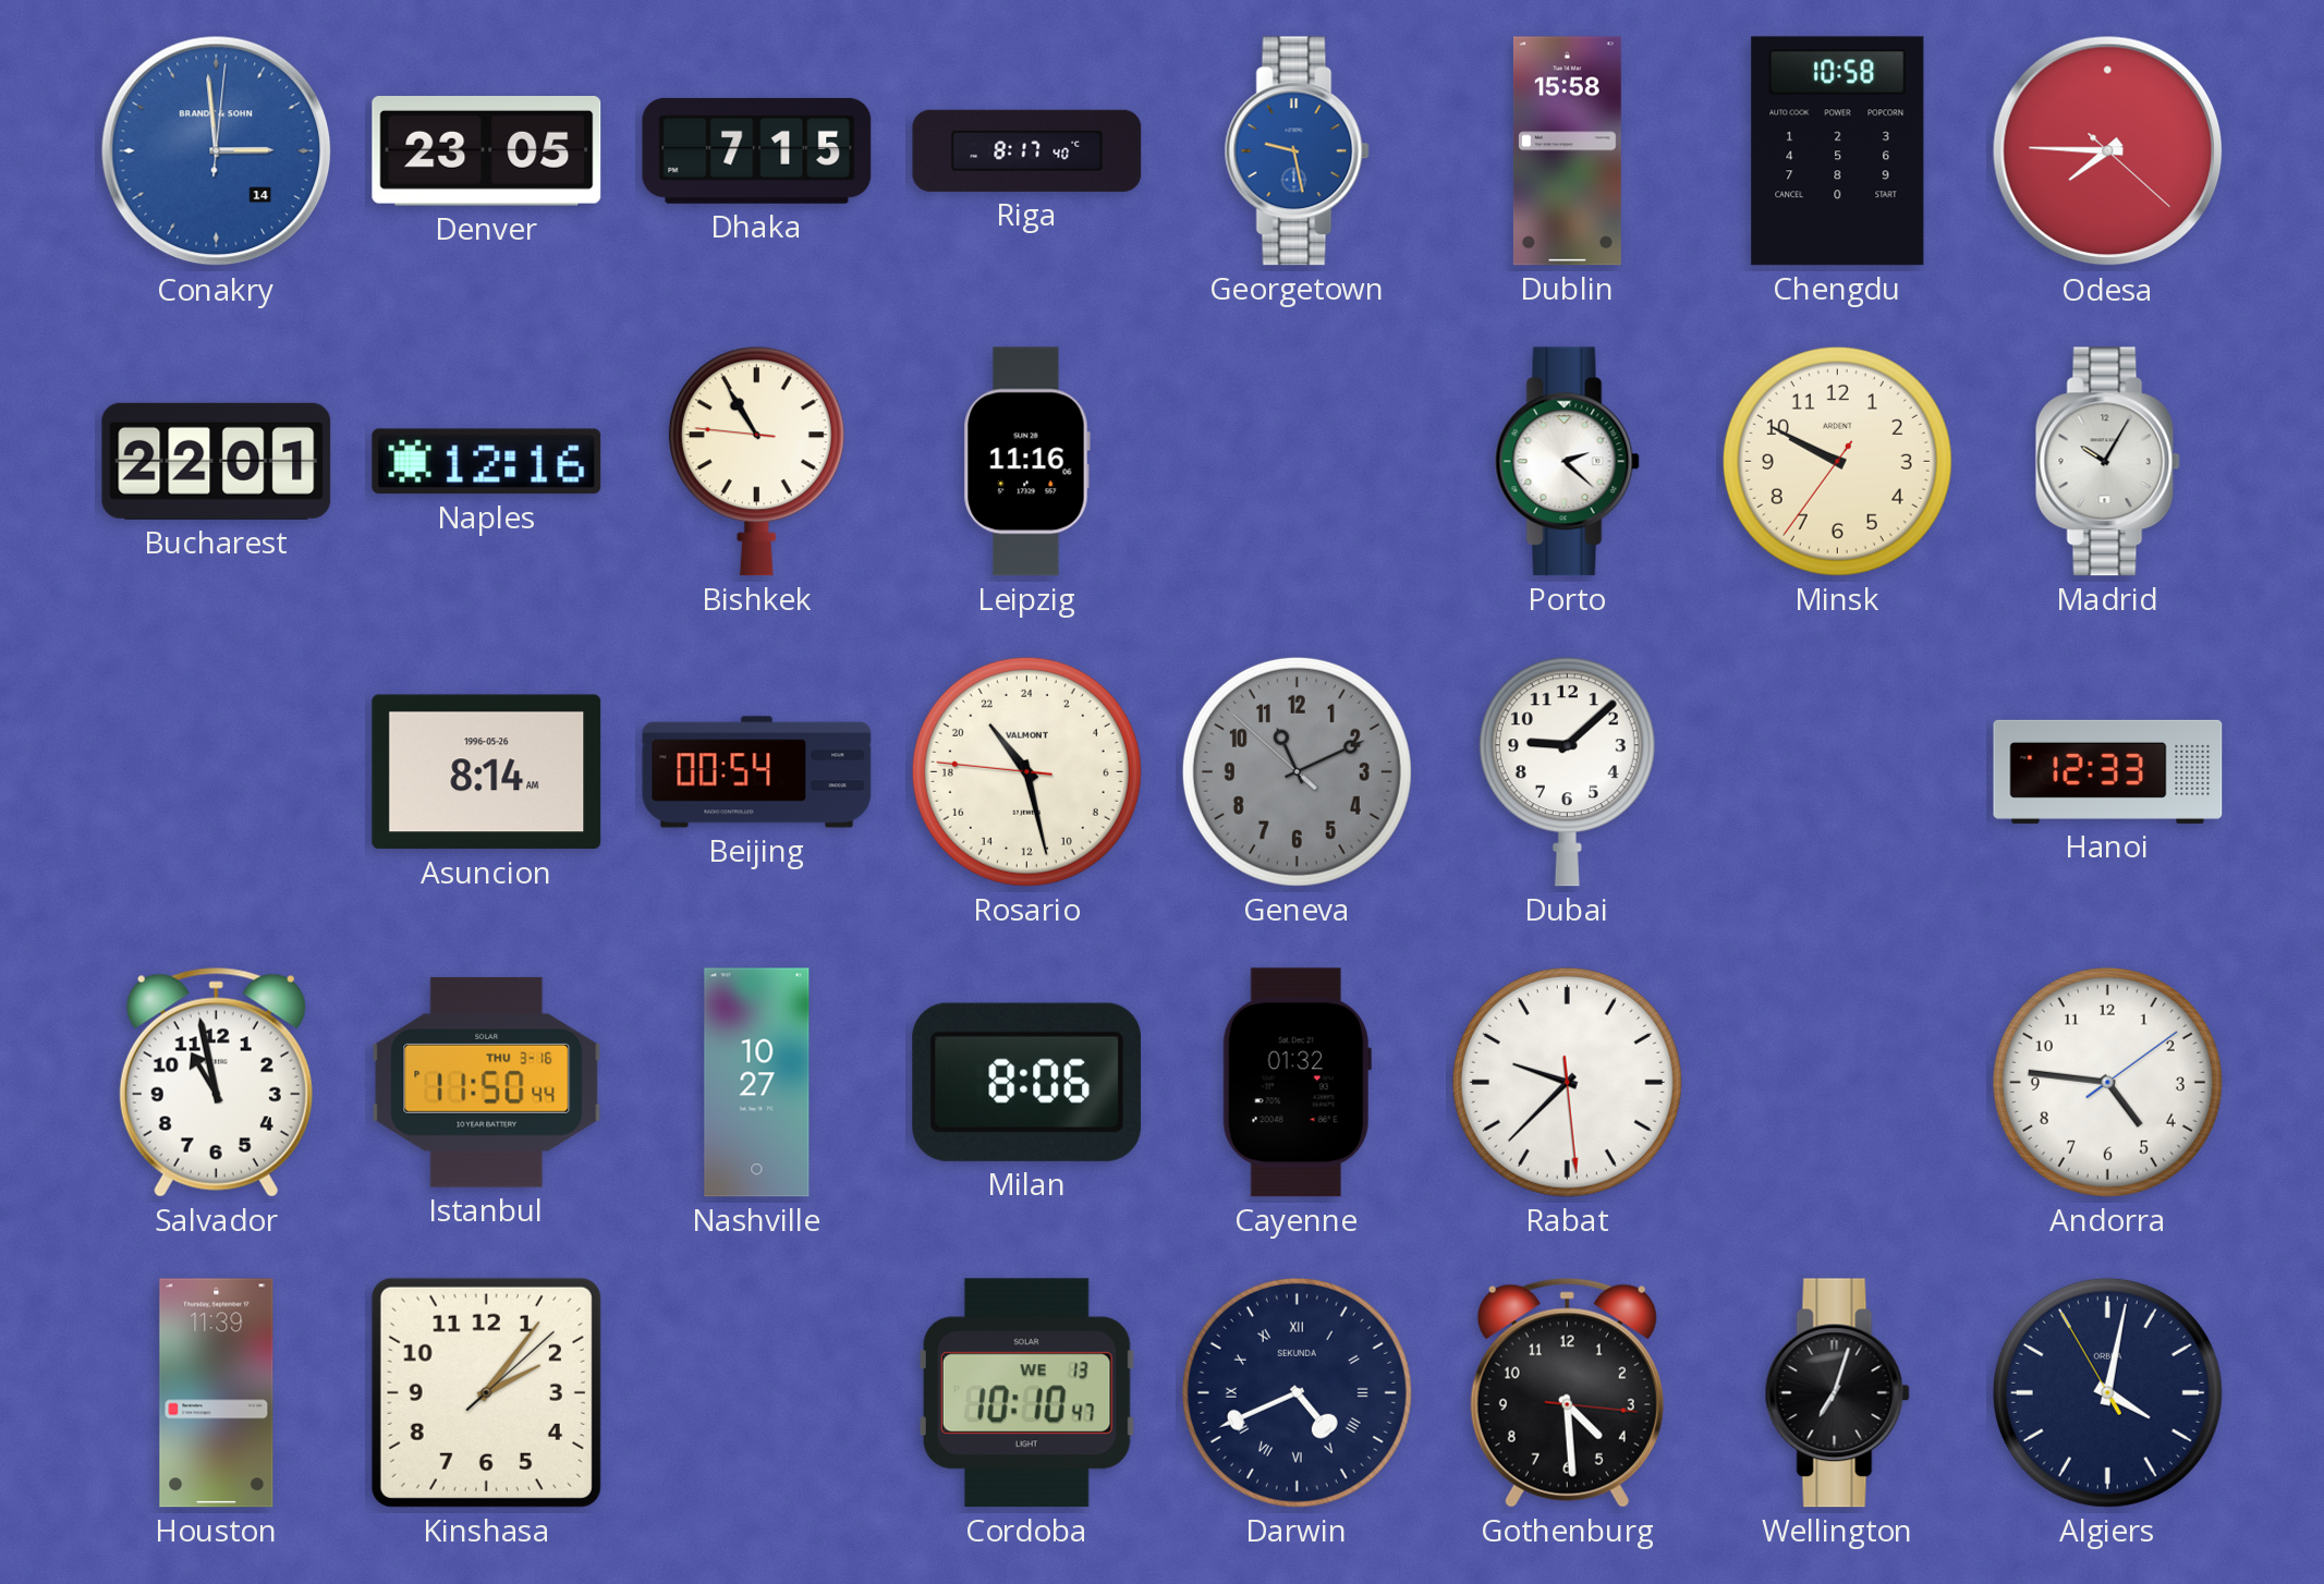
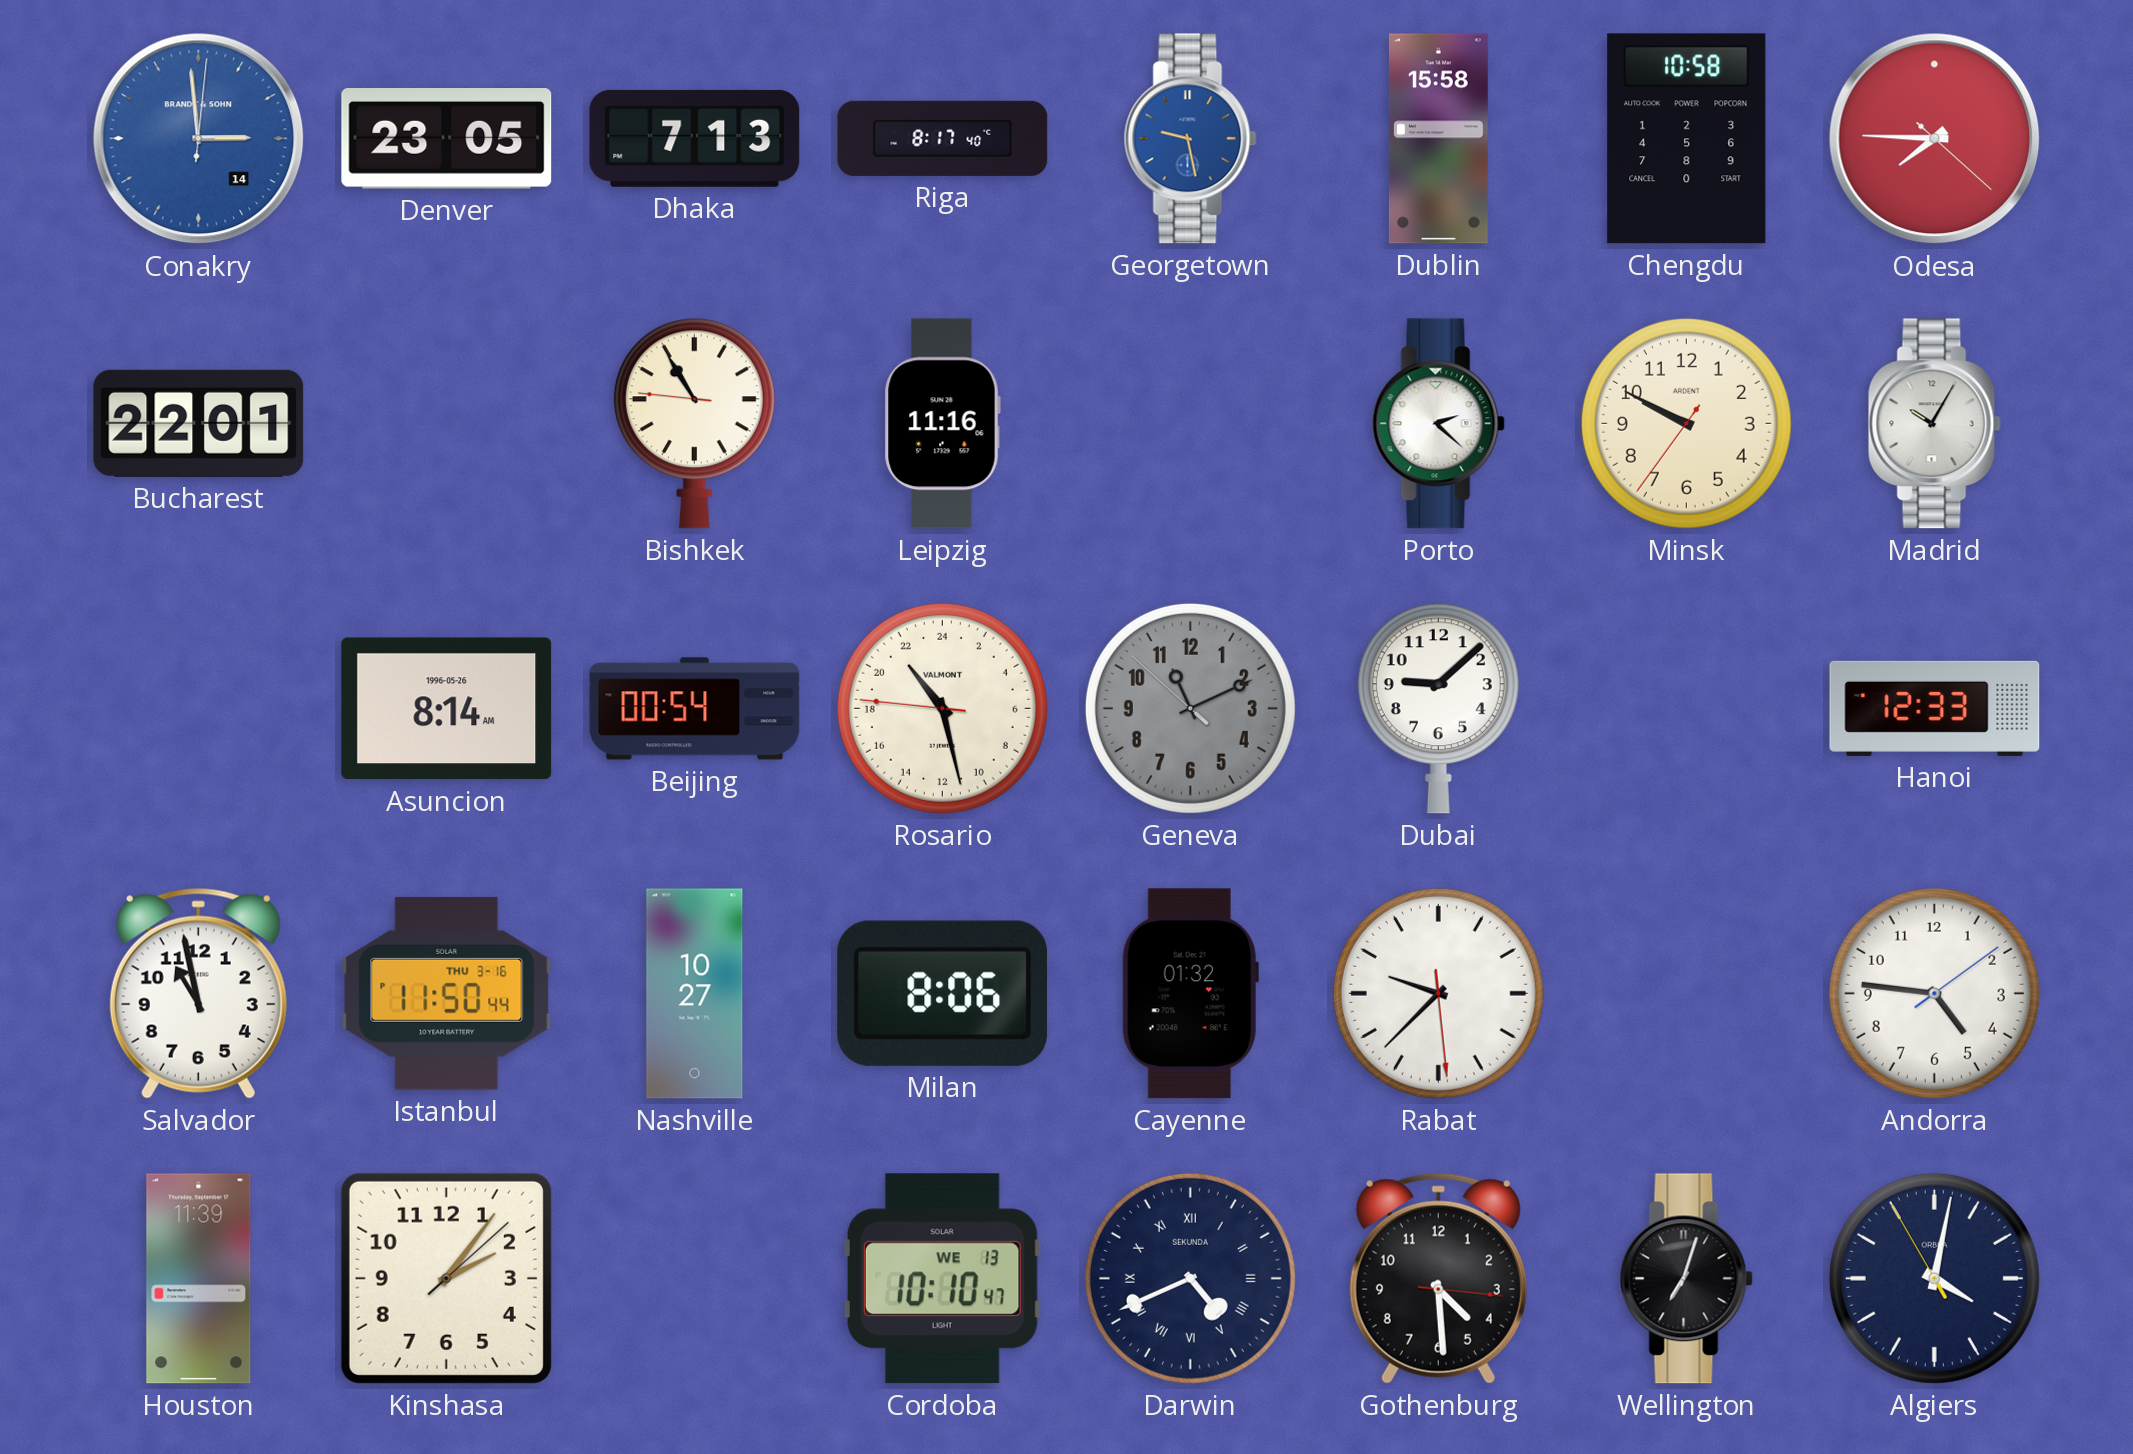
Dhaka: 7:15 -> 7:13
Naples: 12:16 -> none
